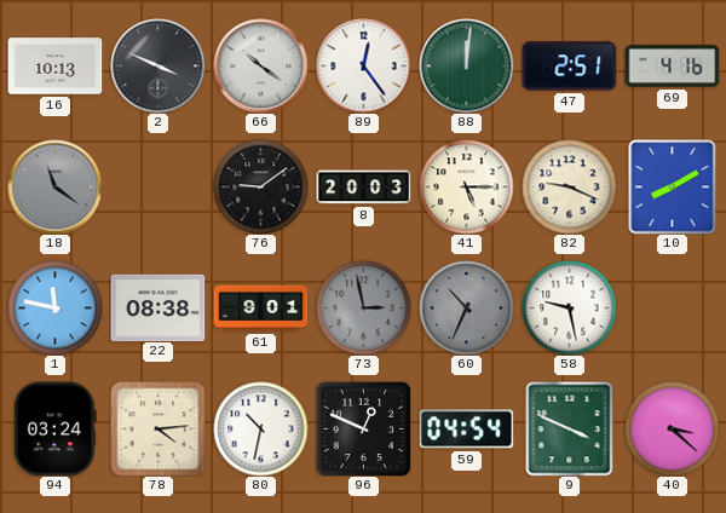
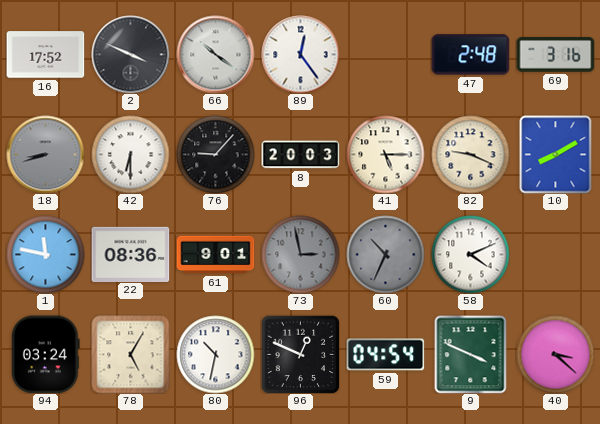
16: 10:13 -> 17:52
88: 12:01 -> none
47: 2:51 -> 2:48
69: 4:16 -> 3:16
18: 11:21 -> 8:42
42: none -> 6:30
76: 9:09 -> 9:07
22: 08:38 -> 08:36
58: 9:28 -> 4:11
78: 4:14 -> 5:05
